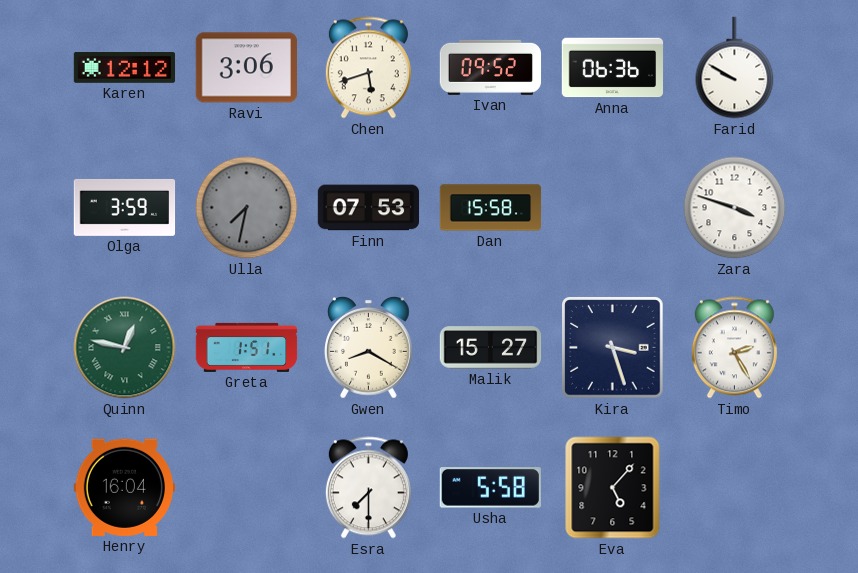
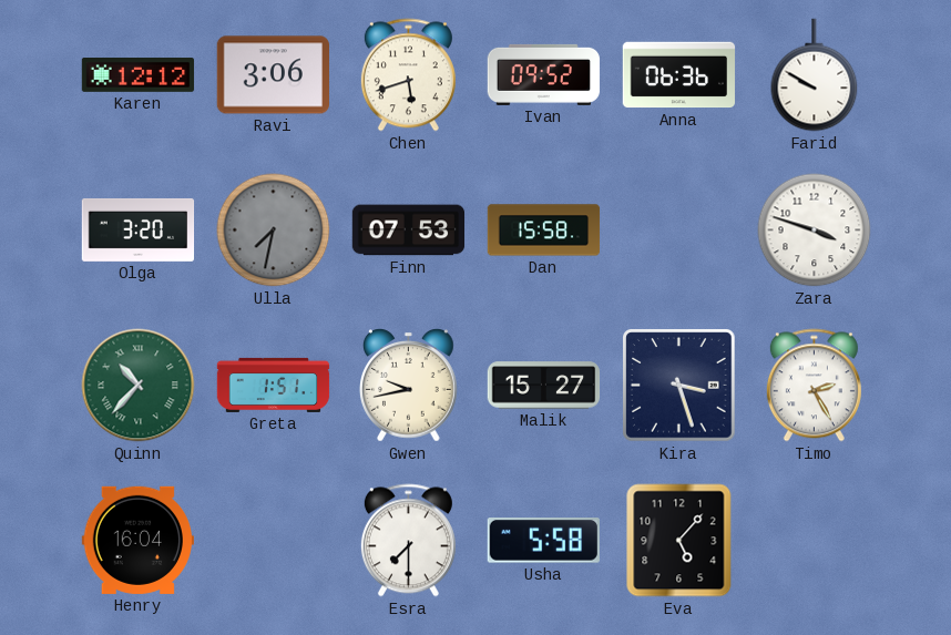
Olga: 3:59 -> 3:20
Quinn: 12:47 -> 10:37
Gwen: 8:20 -> 9:43
